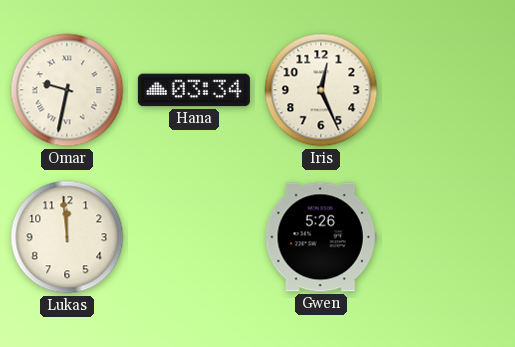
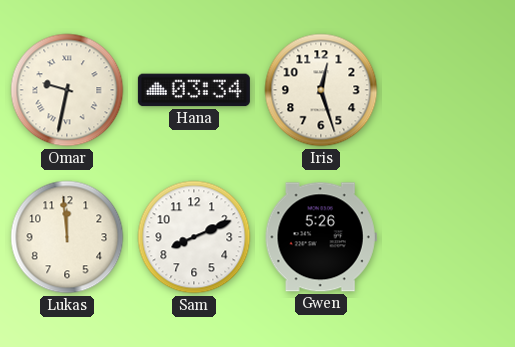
Iris: 12:26 -> 12:27
Sam: none -> 8:11
